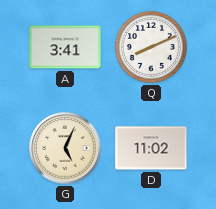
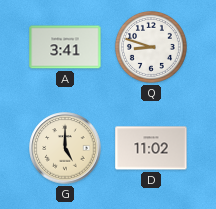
Q: 8:11 -> 8:48
G: 5:04 -> 5:00
